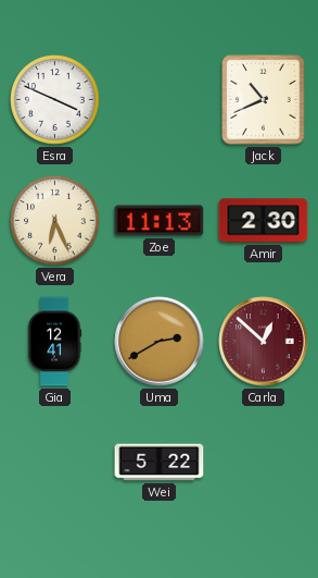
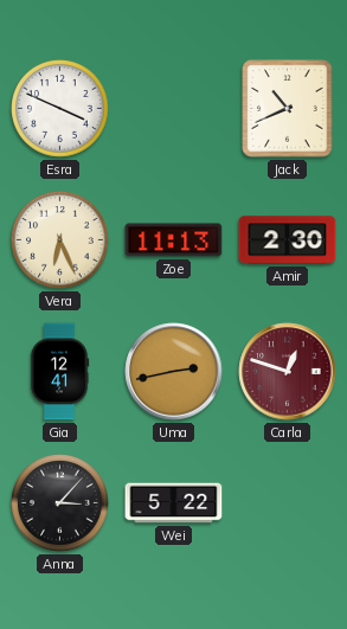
Uma: 2:40 -> 2:43
Carla: 12:52 -> 12:48
Anna: none -> 3:07
